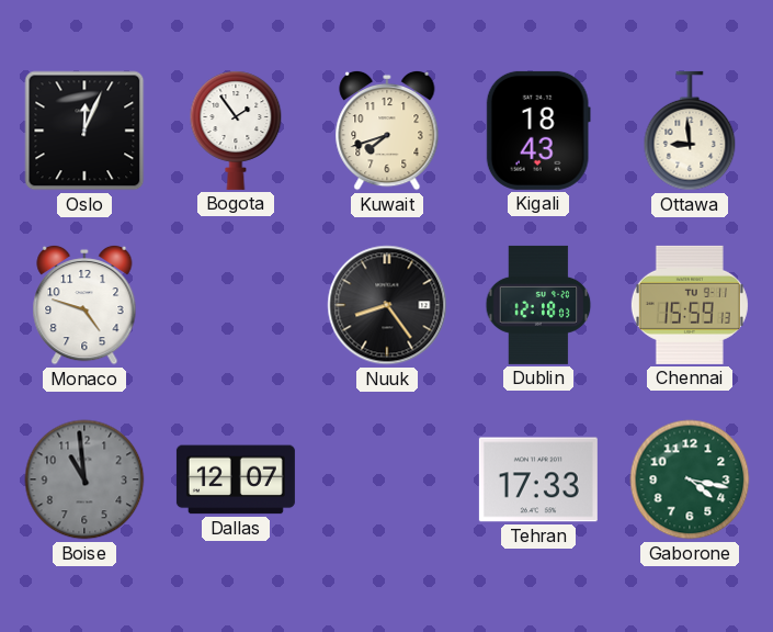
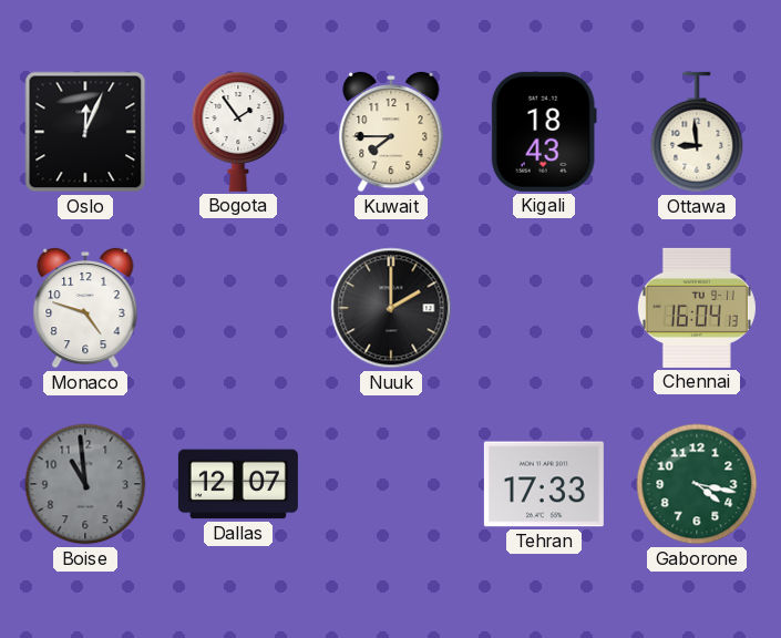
Kuwait: 7:42 -> 7:45
Nuuk: 8:24 -> 2:00
Dublin: 12:18 -> none
Chennai: 15:59 -> 16:04
